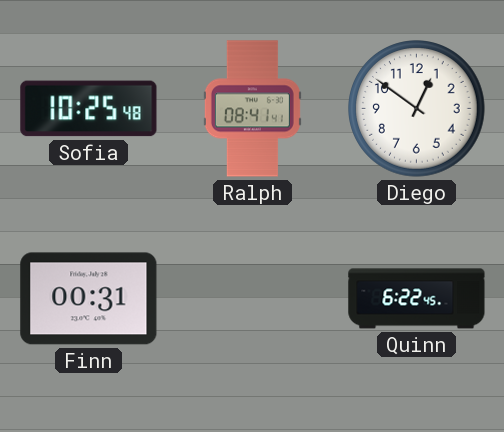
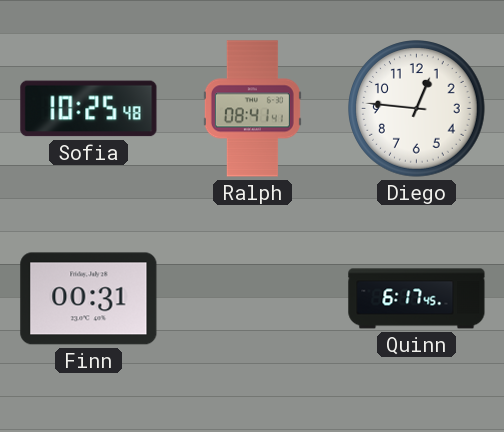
Diego: 12:51 -> 12:46
Quinn: 6:22 -> 6:17
